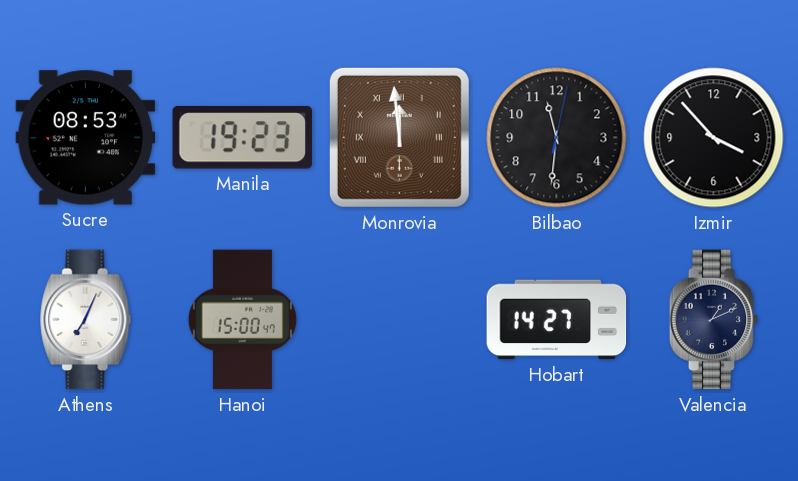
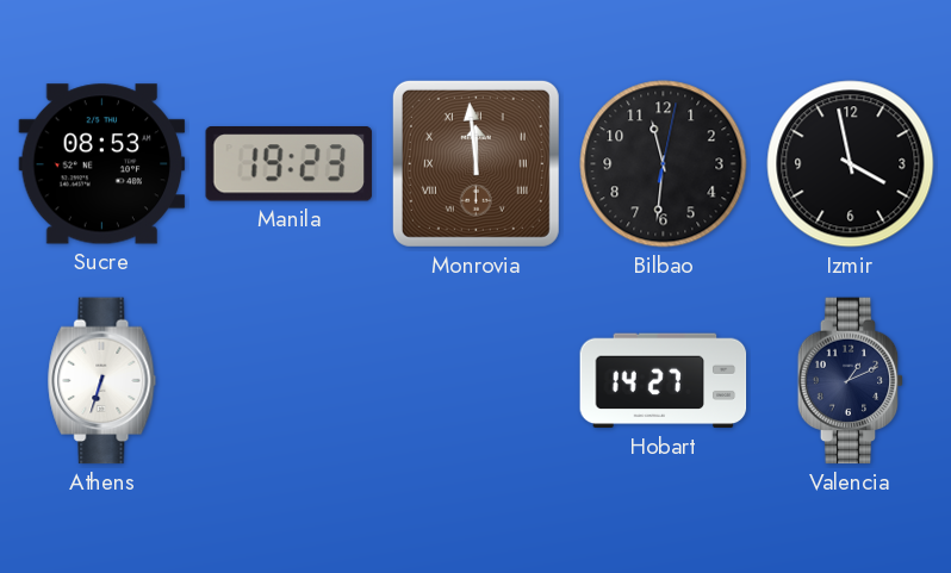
Izmir: 3:53 -> 3:58
Athens: 7:04 -> 6:33
Hanoi: 15:00 -> none
